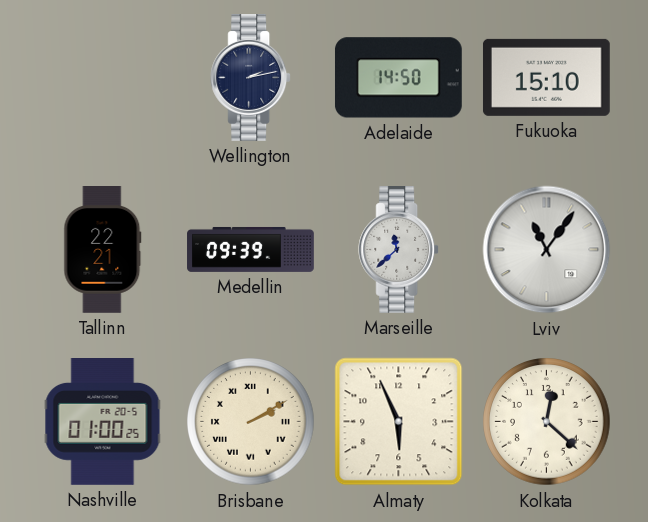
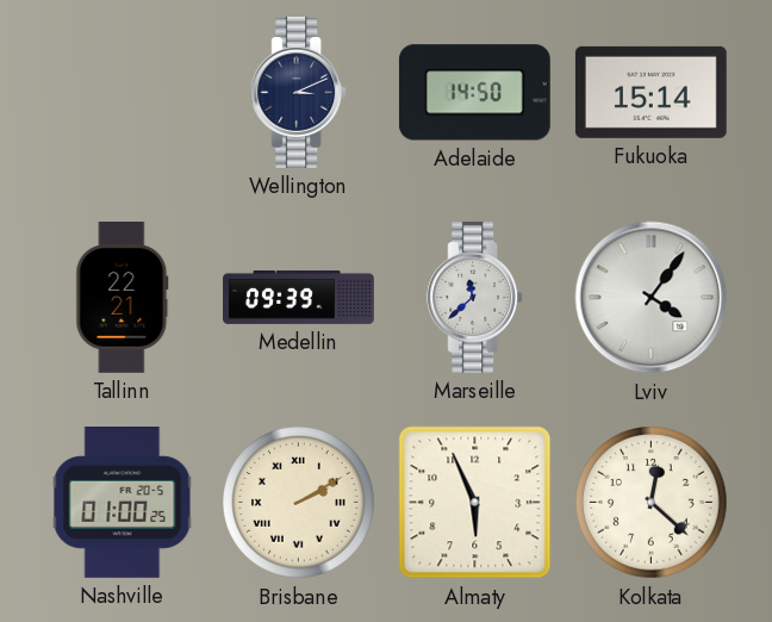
Wellington: 2:13 -> 3:11
Fukuoka: 15:10 -> 15:14
Lviv: 11:06 -> 4:06
